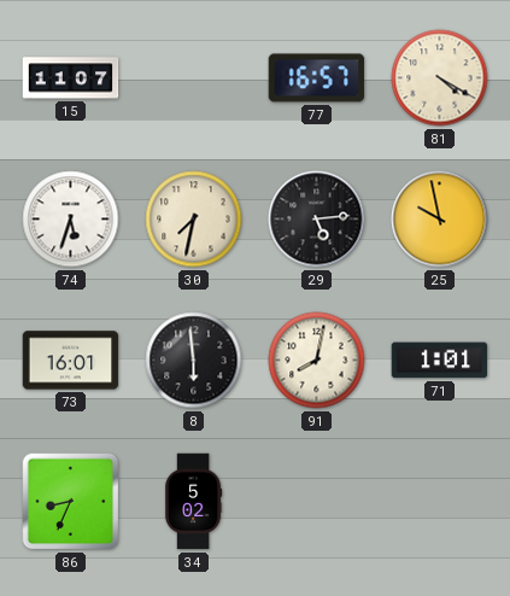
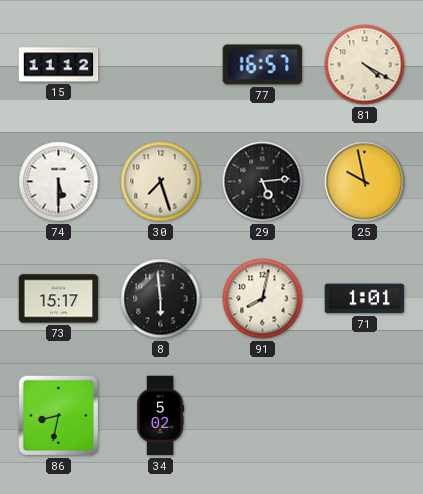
15: 11:07 -> 11:12
74: 5:33 -> 5:30
30: 7:32 -> 7:27
73: 16:01 -> 15:17
86: 8:34 -> 8:32
